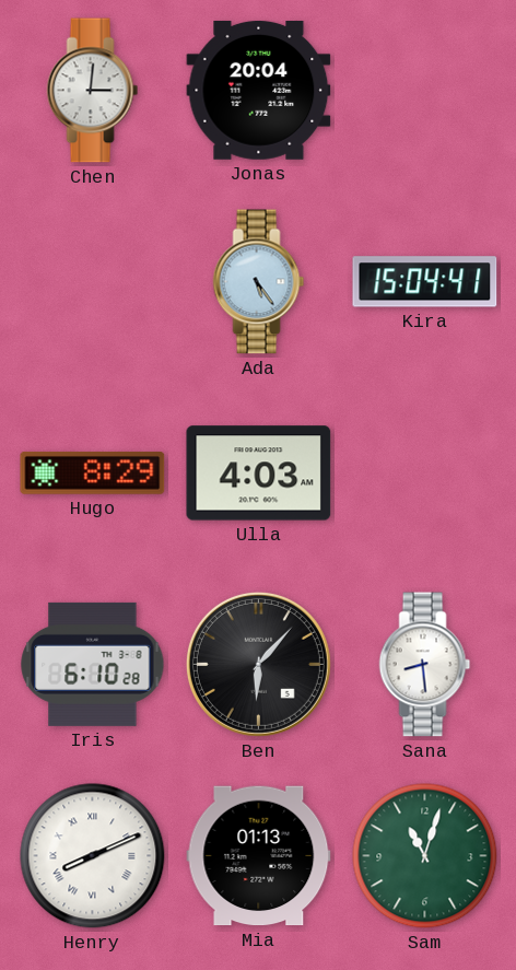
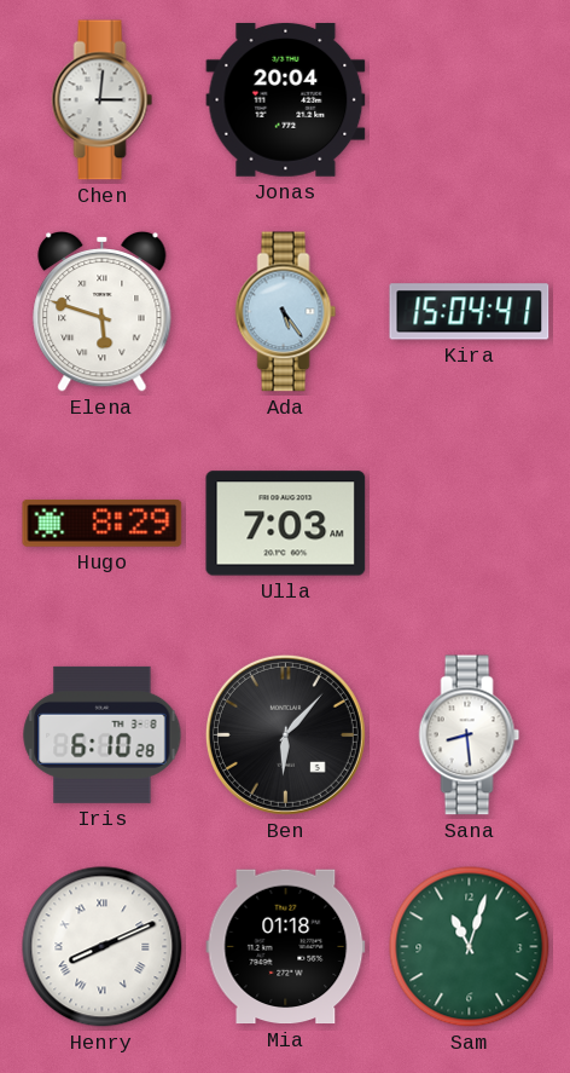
Elena: none -> 5:48
Ulla: 4:03 -> 7:03
Mia: 01:13 -> 01:18
